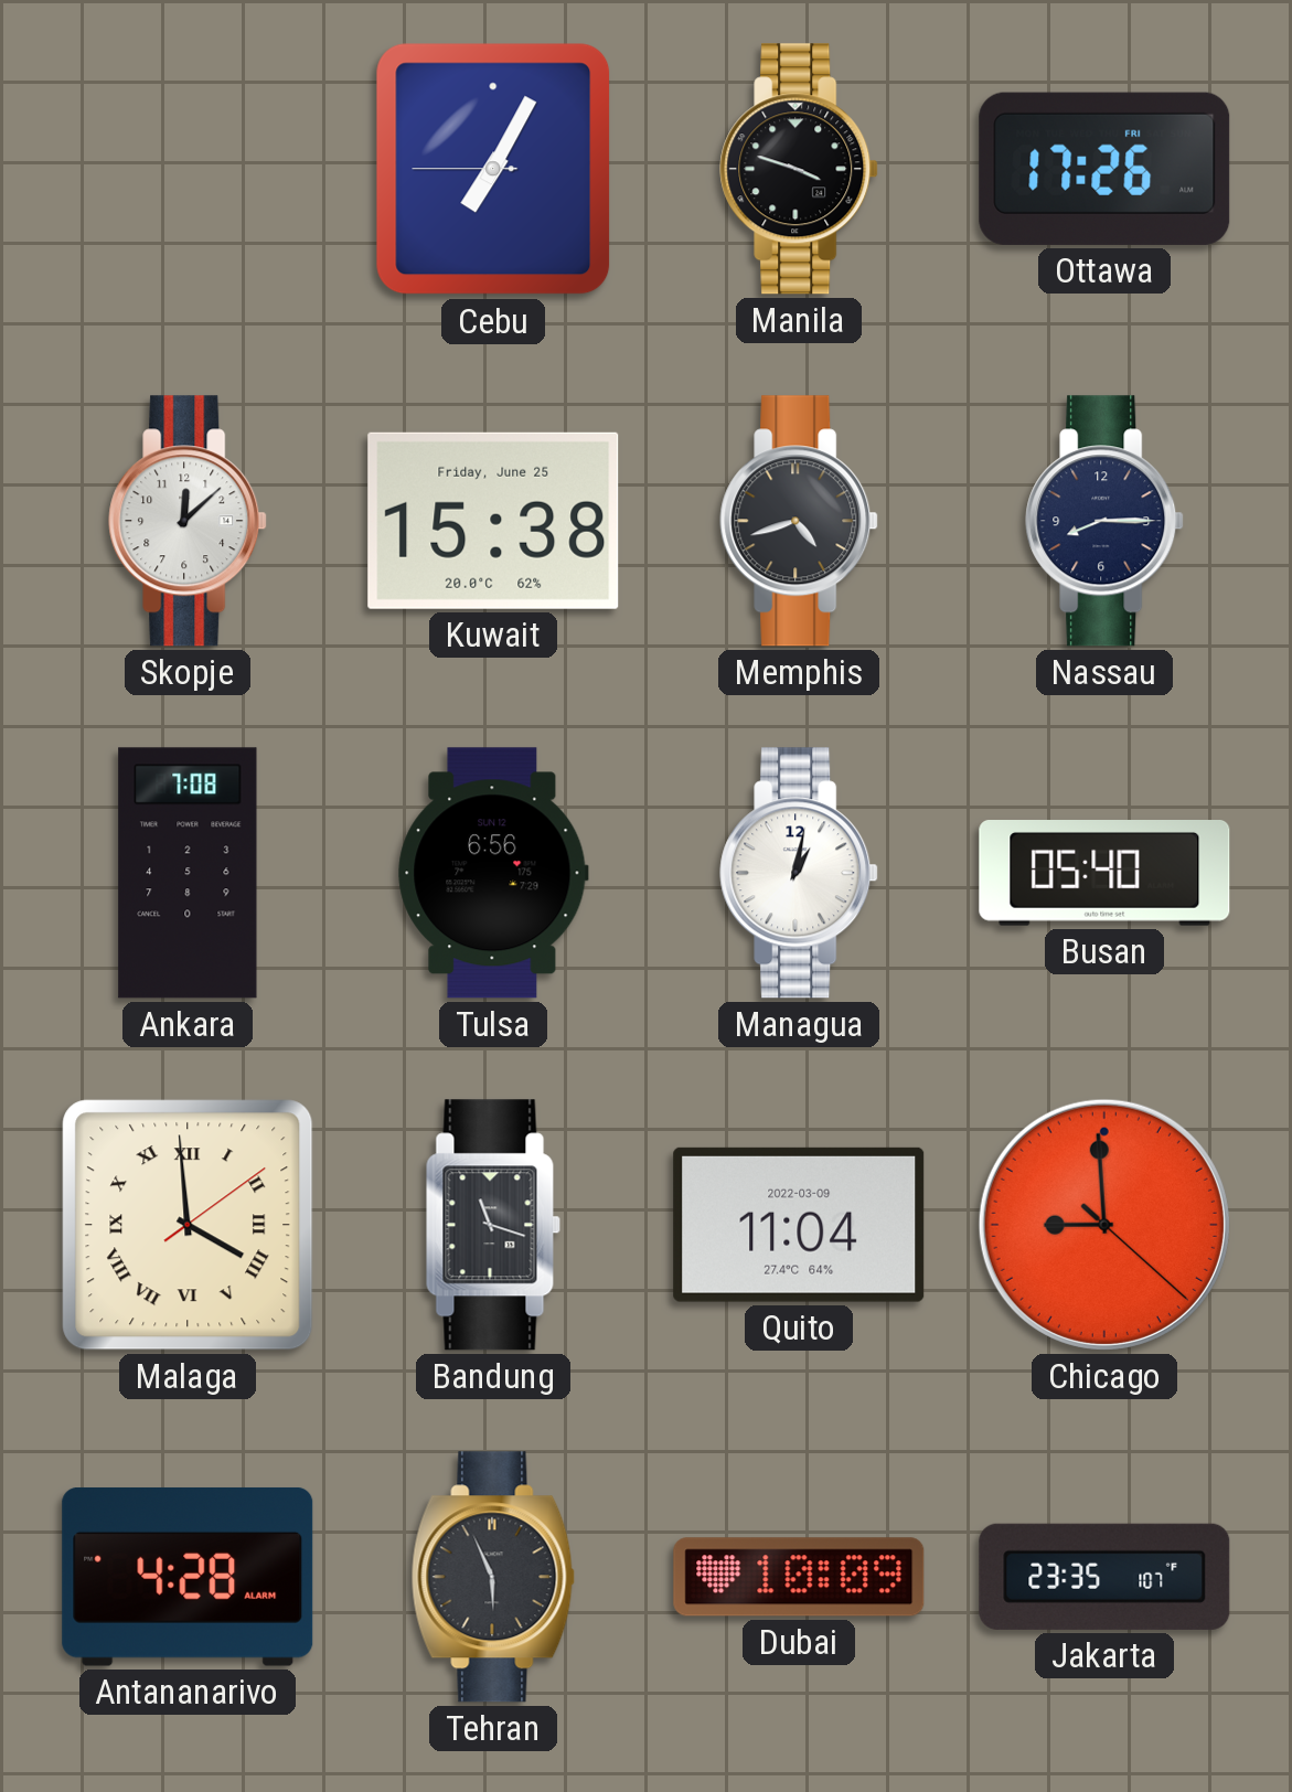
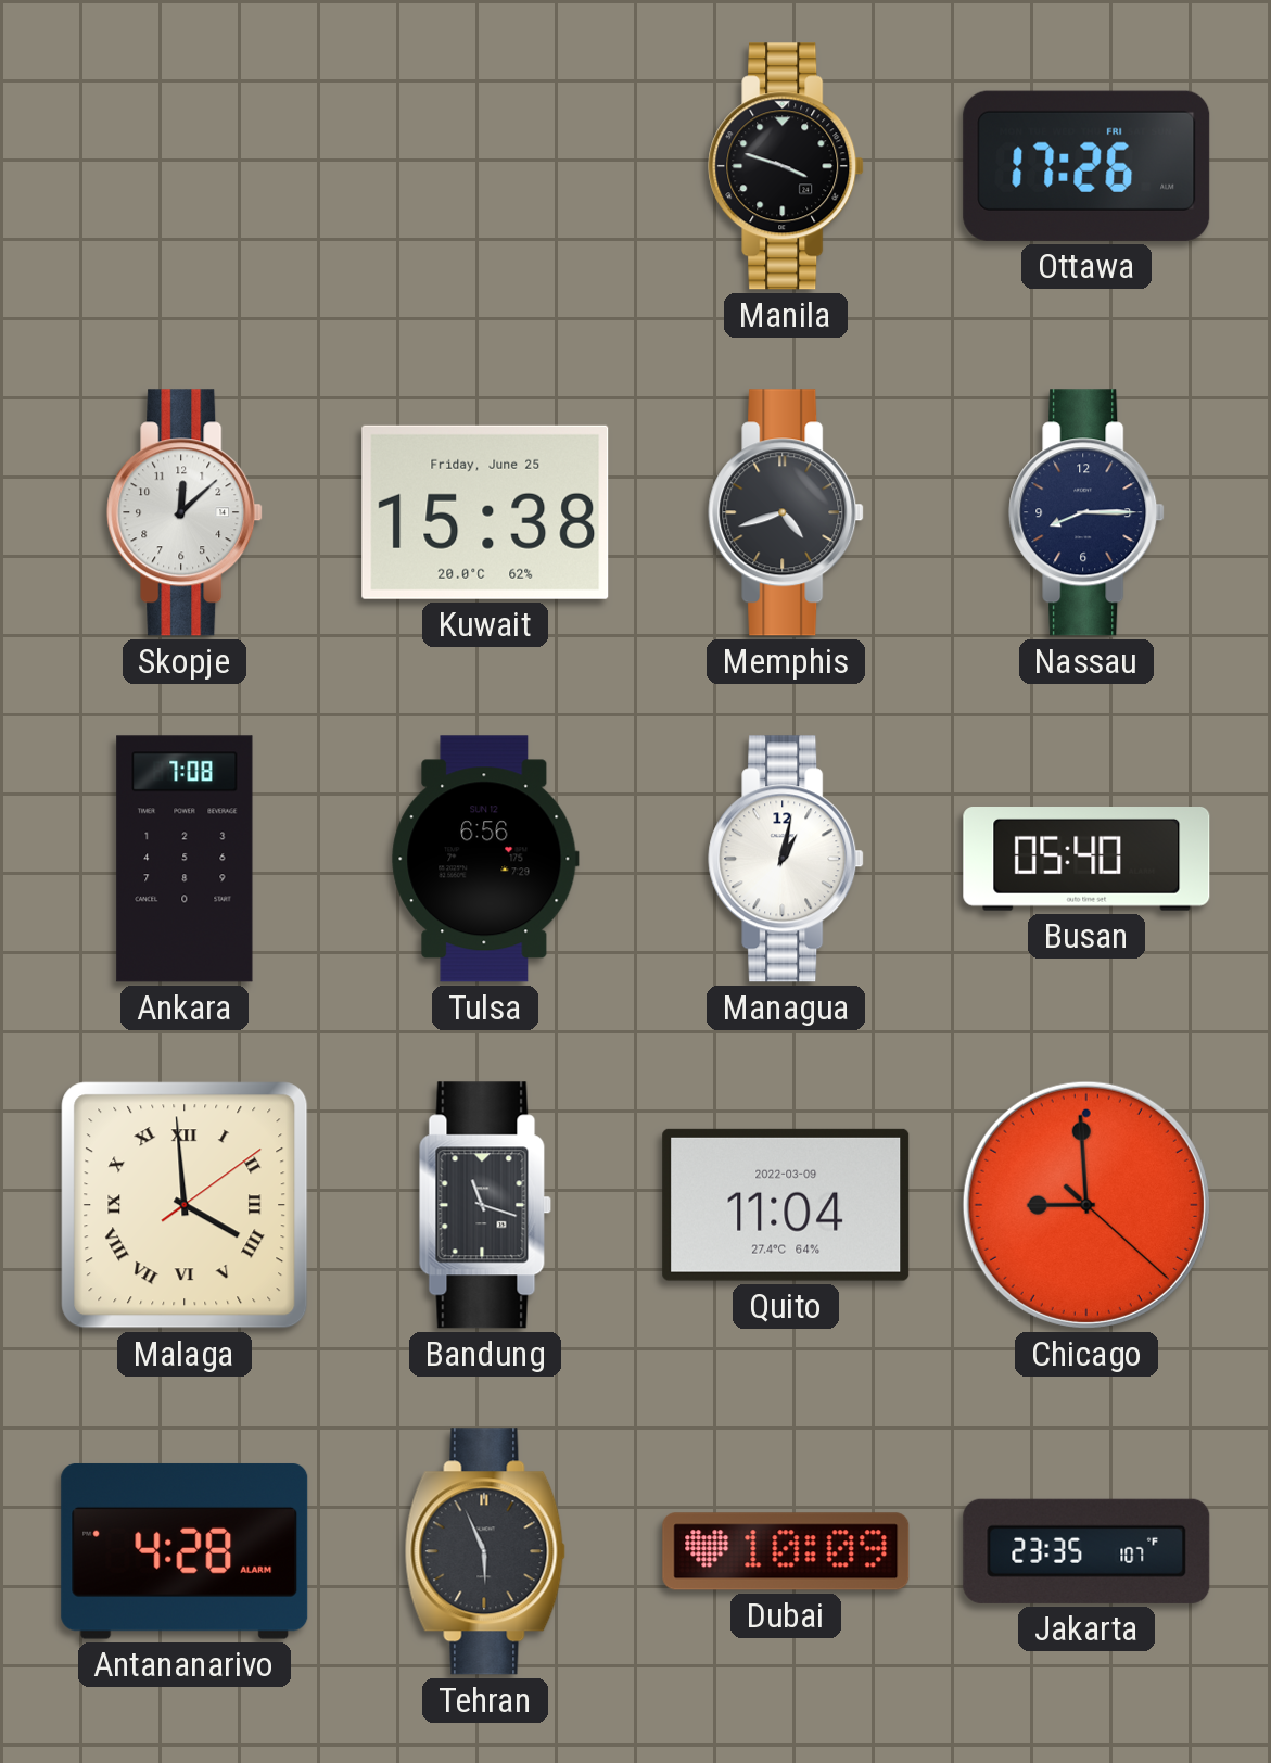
Cebu: 7:04 -> none
